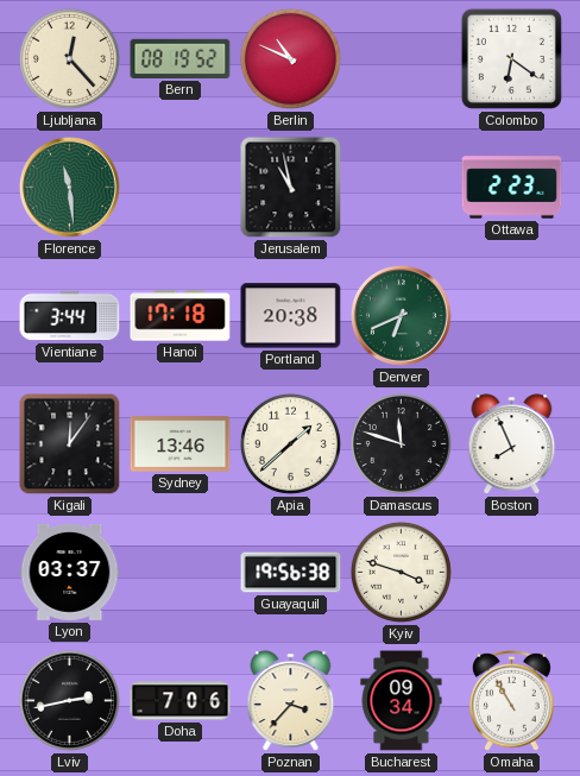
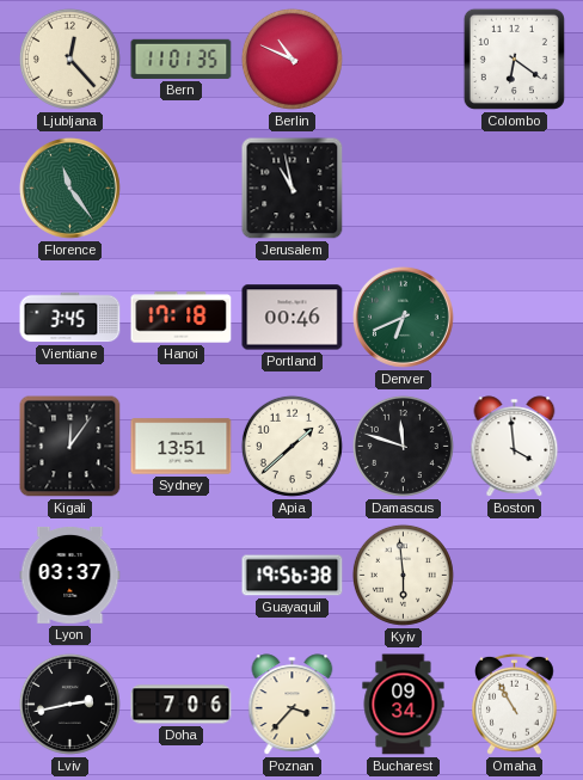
Bern: 08:19 -> 11:01
Florence: 11:29 -> 11:24
Ottawa: 2:23 -> none
Vientiane: 3:44 -> 3:45
Portland: 20:38 -> 00:46
Sydney: 13:46 -> 13:51
Boston: 7:56 -> 3:59
Kyiv: 3:48 -> 5:59
